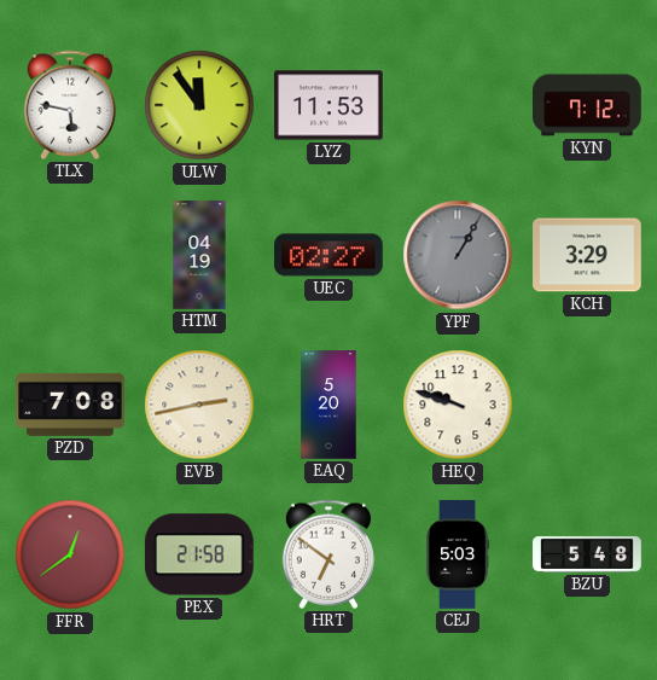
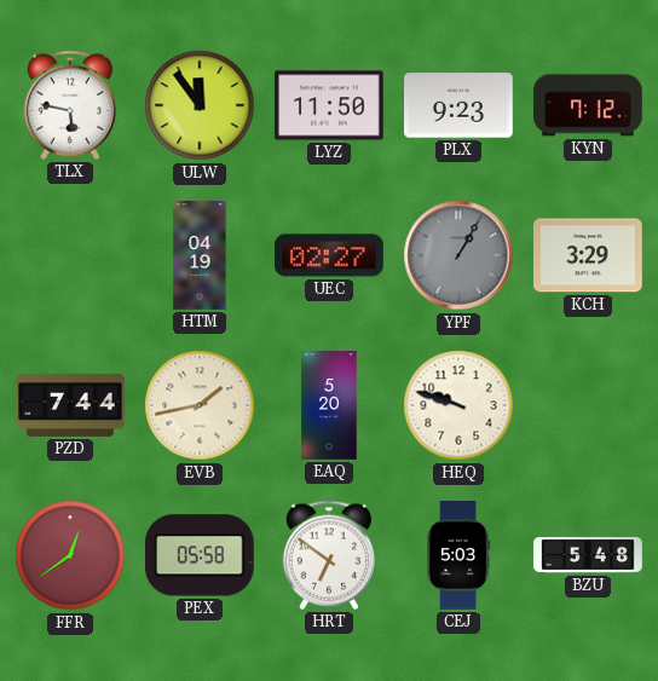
LYZ: 11:53 -> 11:50
PLX: none -> 9:23
PZD: 7:08 -> 7:44
EVB: 2:43 -> 1:43
PEX: 21:58 -> 05:58
